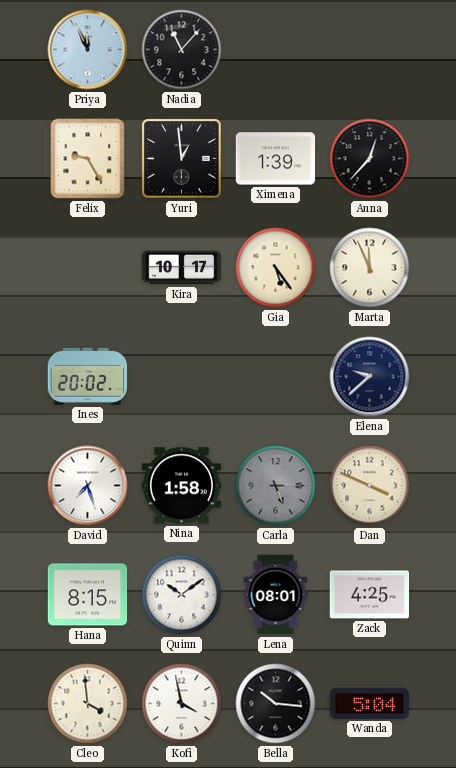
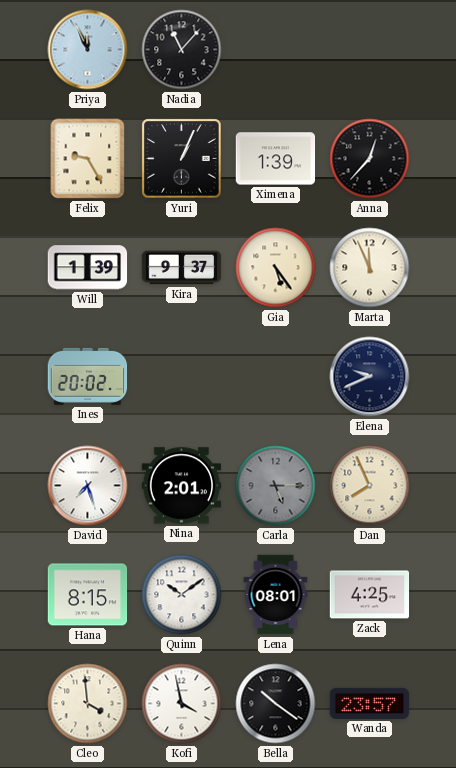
Yuri: 12:59 -> 1:04
Will: none -> 1:39
Kira: 10:17 -> 9:37
Elena: 9:38 -> 9:41
Nina: 1:58 -> 2:01
Dan: 3:49 -> 7:56
Bella: 10:16 -> 10:21
Wanda: 5:04 -> 23:57
